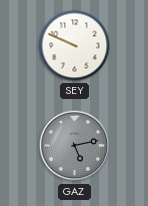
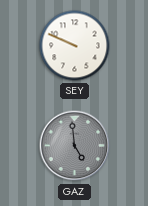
GAZ: 5:13 -> 4:59
